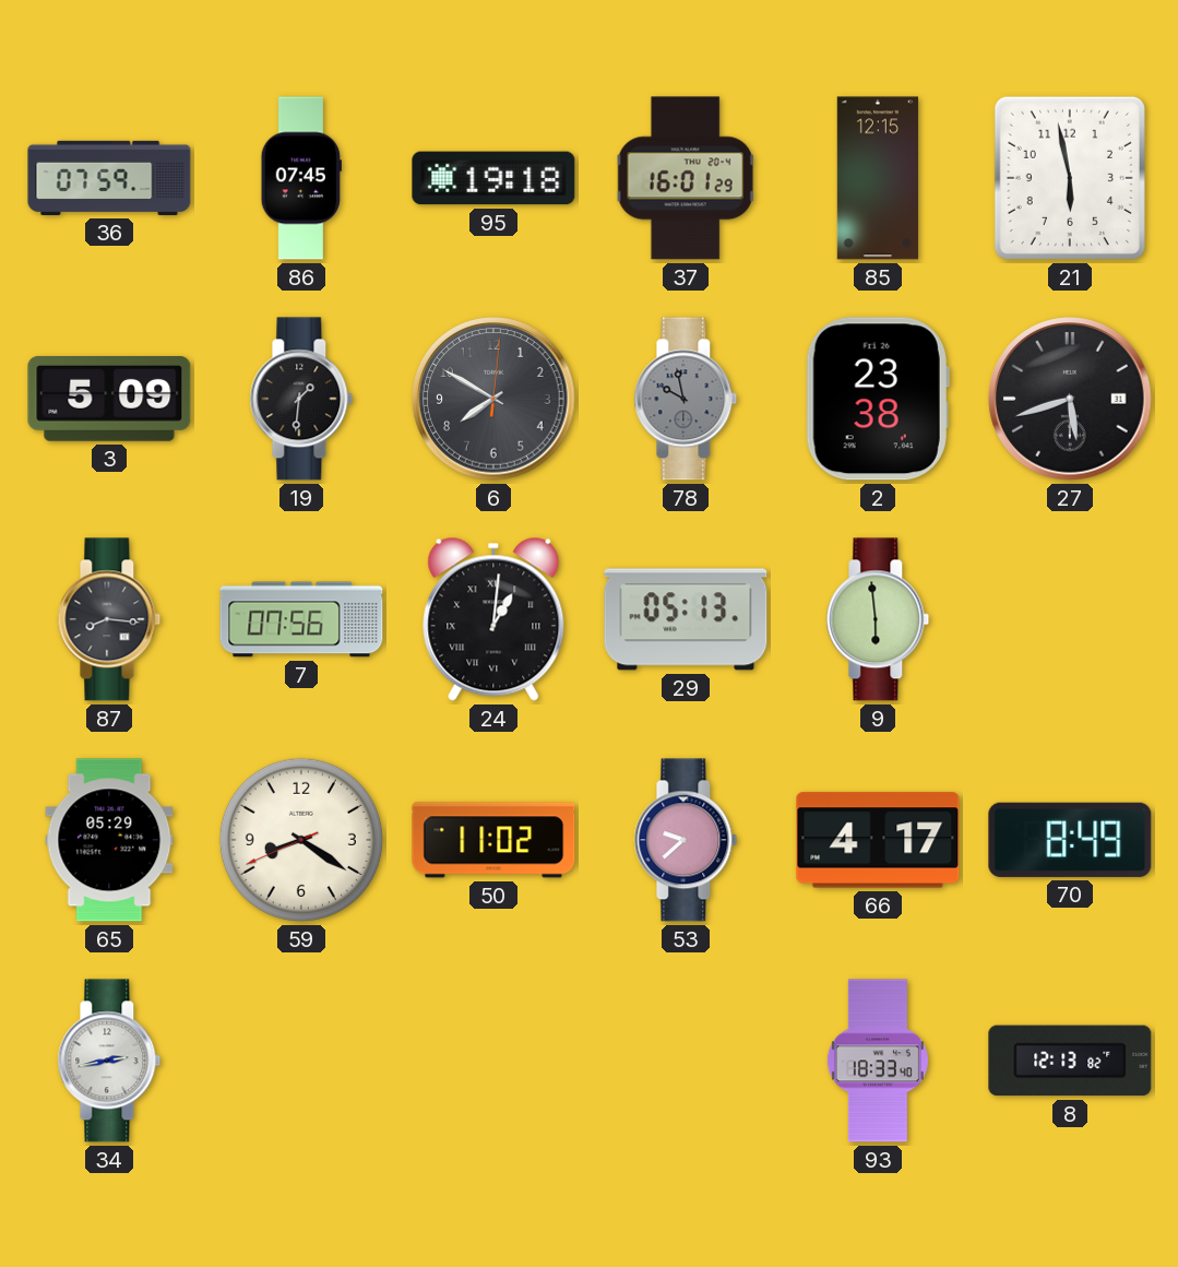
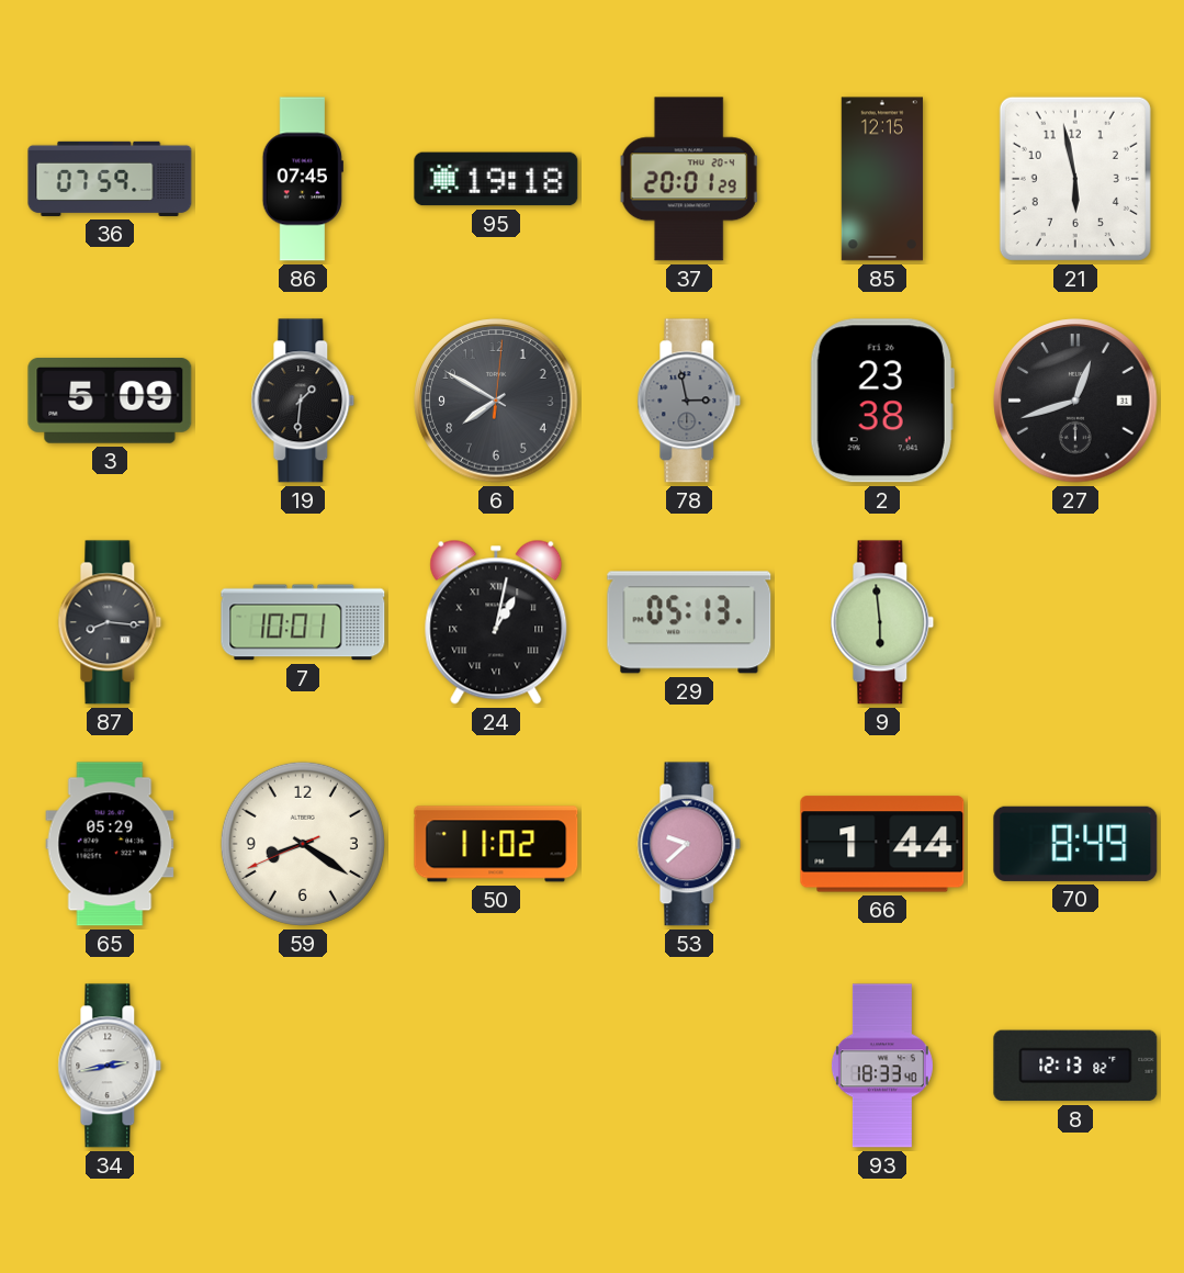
37: 16:01 -> 20:01
78: 9:58 -> 2:58
27: 5:42 -> 12:42
7: 07:56 -> 10:01
24: 1:01 -> 1:02
66: 4:17 -> 1:44
